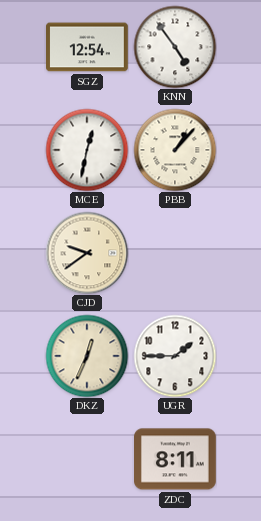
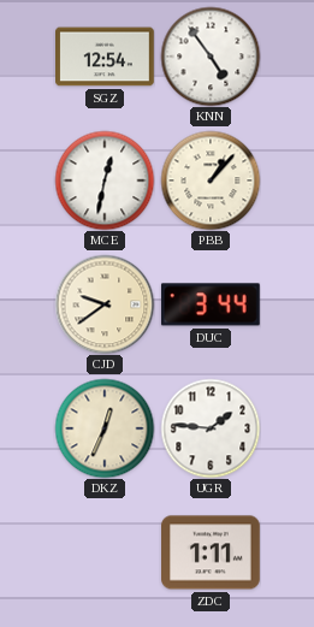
DUC: none -> 3:44
UGR: 1:45 -> 1:46
ZDC: 8:11 -> 1:11
